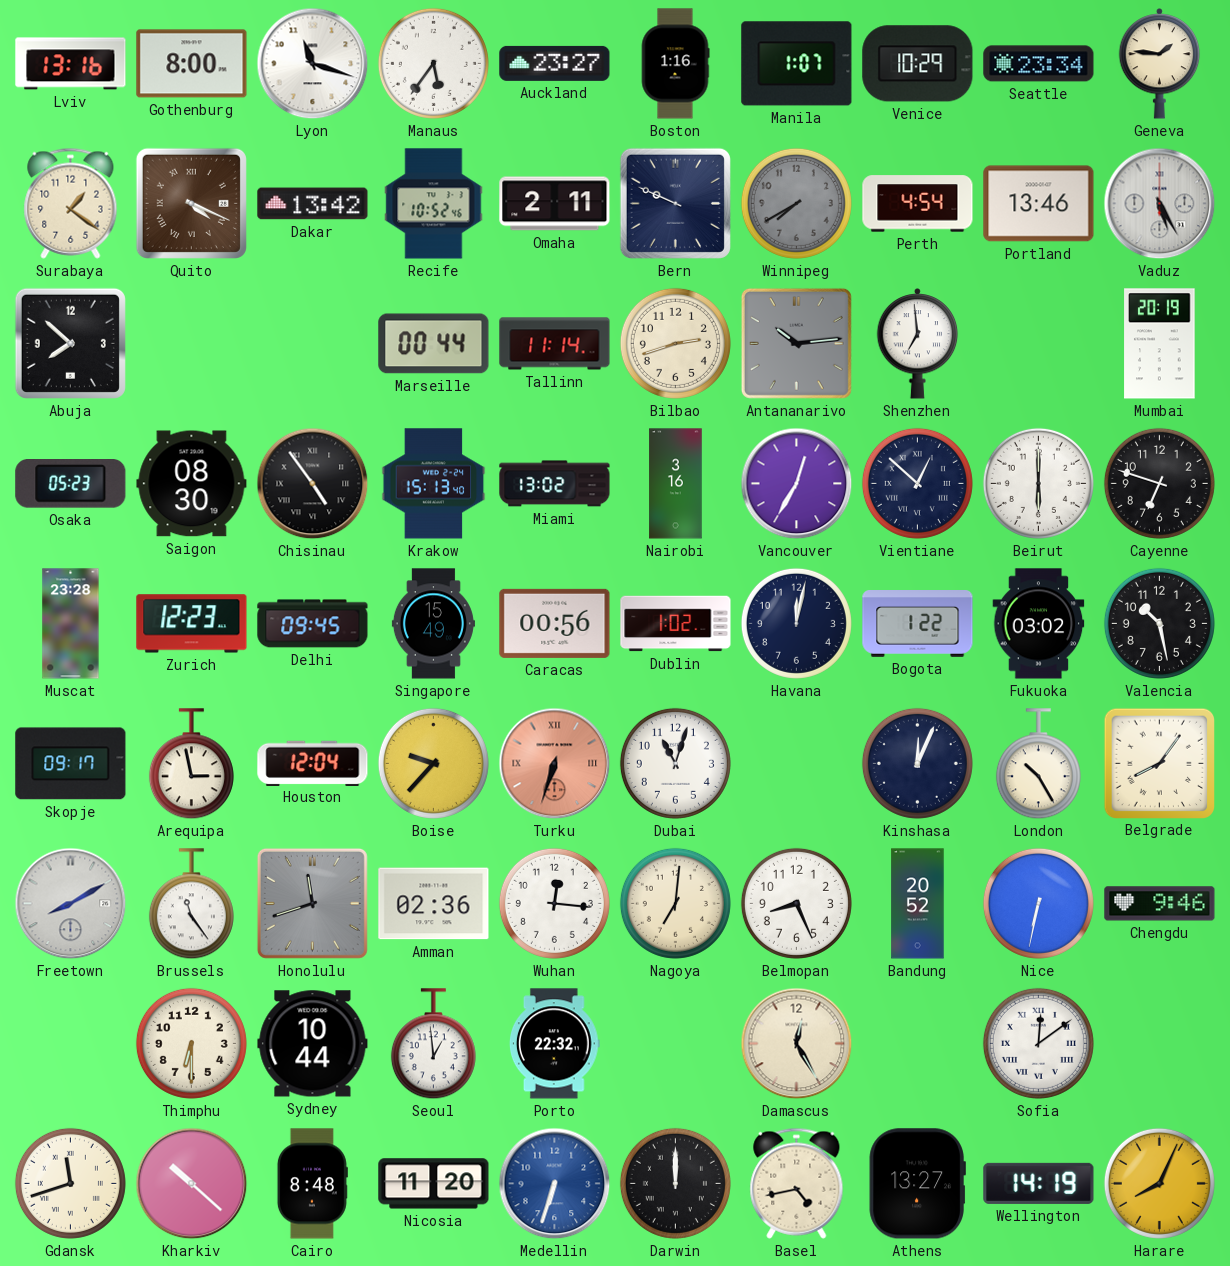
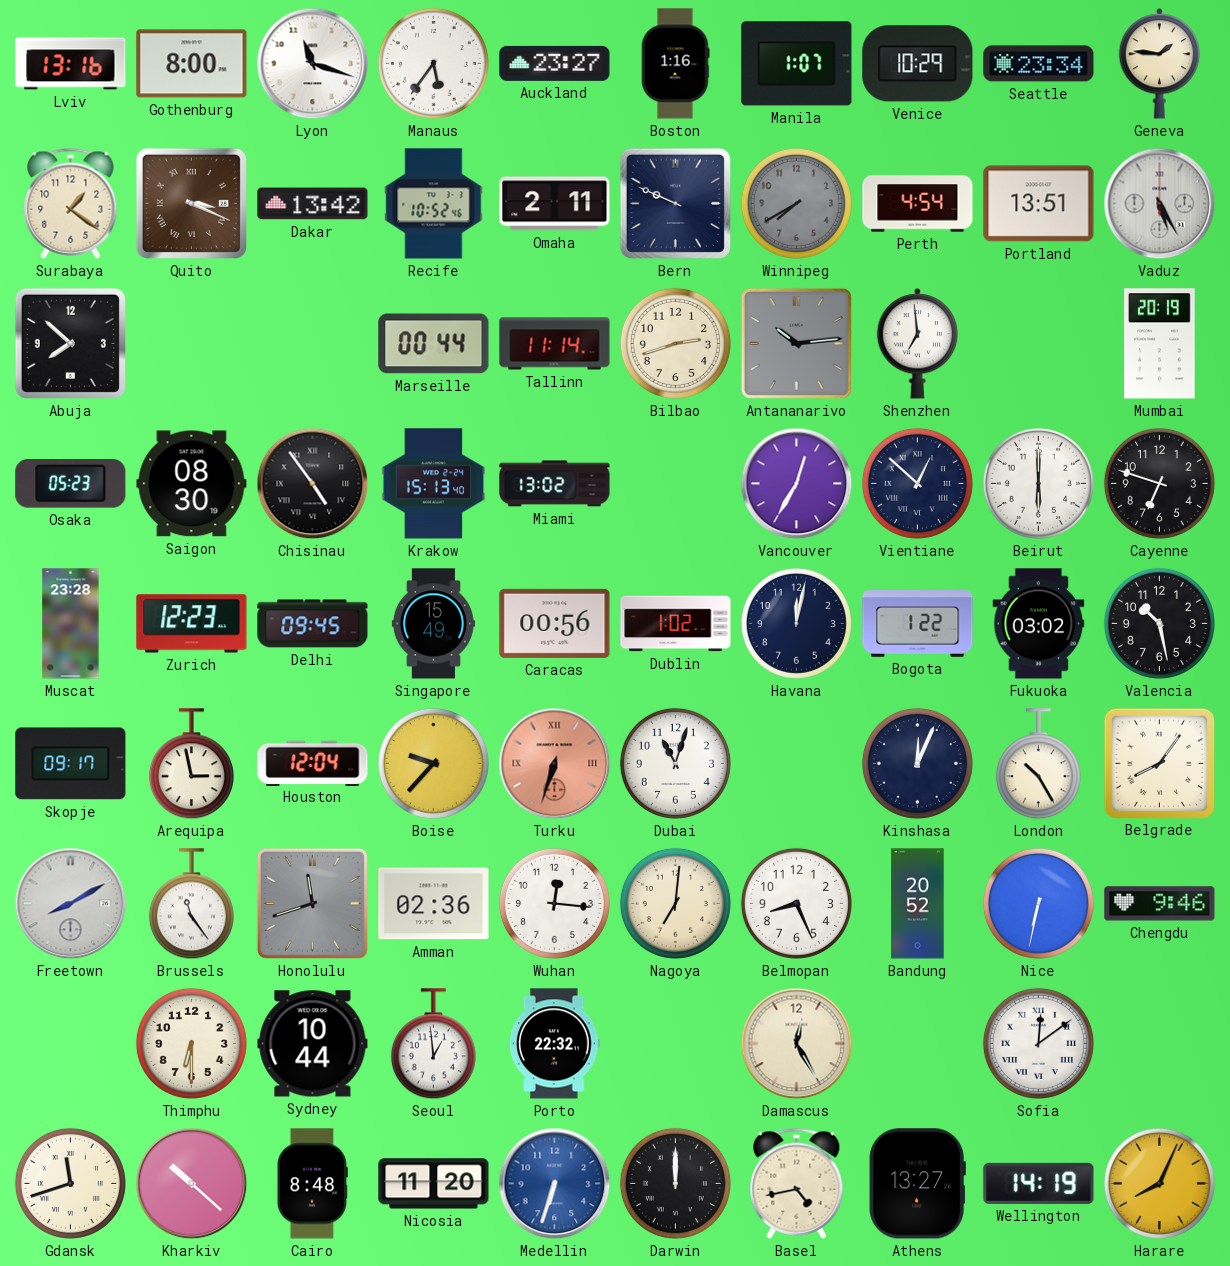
Quito: 4:19 -> 3:19
Portland: 13:46 -> 13:51
Nairobi: 3:16 -> none
